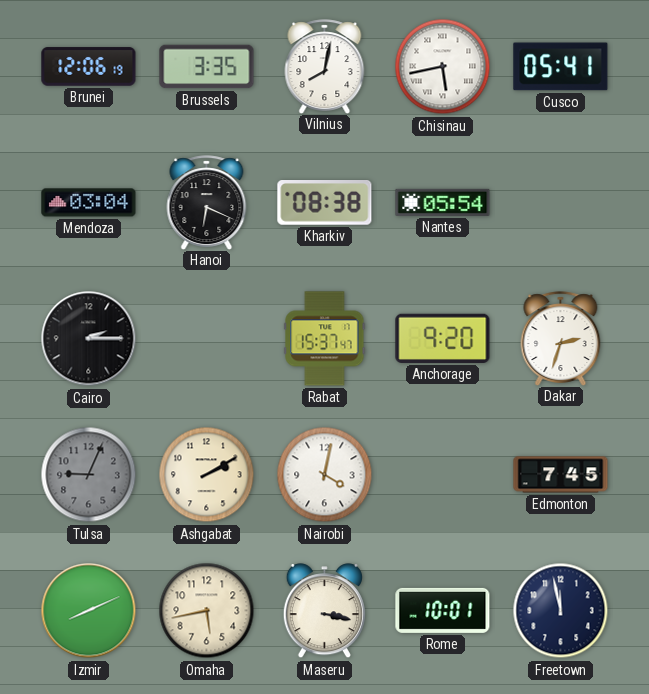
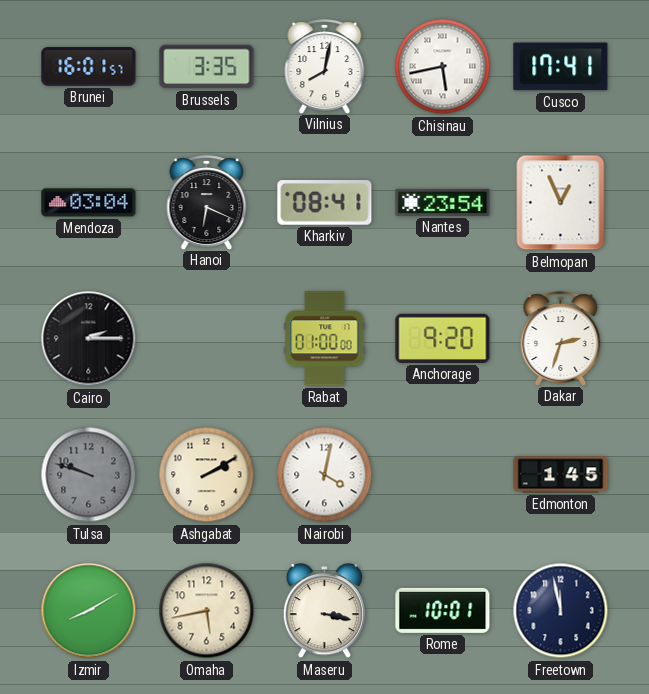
Brunei: 12:06 -> 16:01
Cusco: 05:41 -> 17:41
Kharkiv: 08:38 -> 08:41
Nantes: 05:54 -> 23:54
Belmopan: none -> 12:56
Rabat: 15:37 -> 01:00
Tulsa: 9:04 -> 9:48
Edmonton: 7:45 -> 1:45
Izmir: 8:11 -> 8:10
